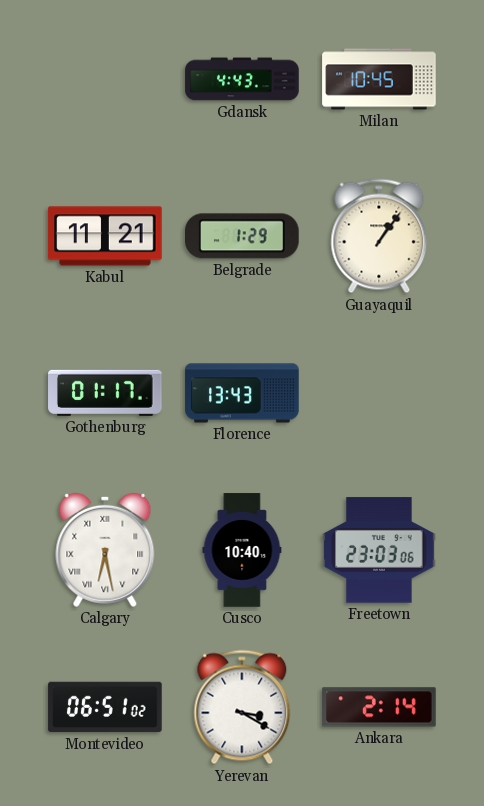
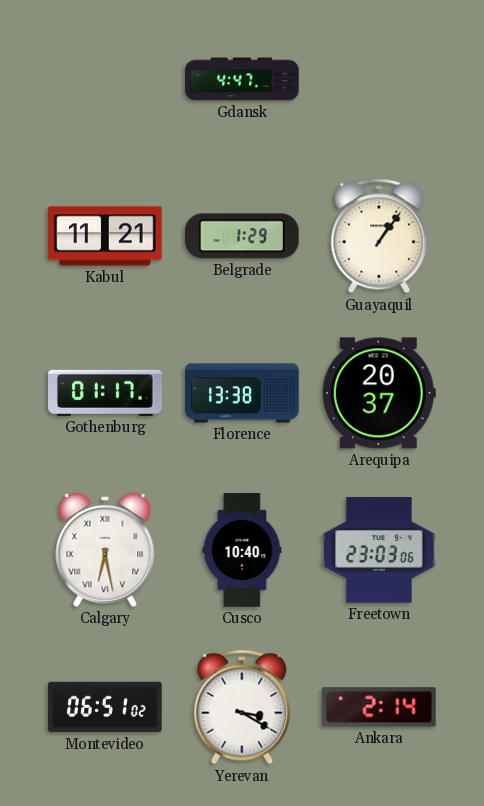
Gdansk: 4:43 -> 4:47
Milan: 10:45 -> none
Florence: 13:43 -> 13:38
Arequipa: none -> 20:37
